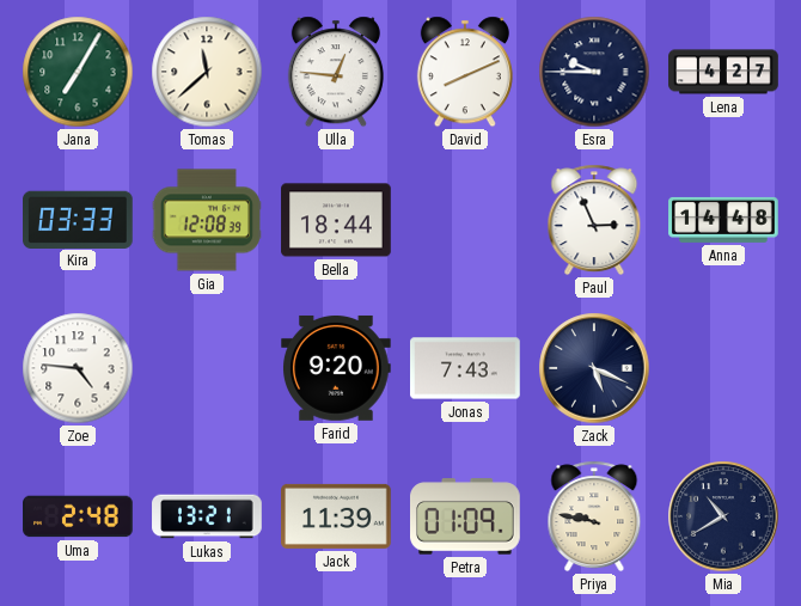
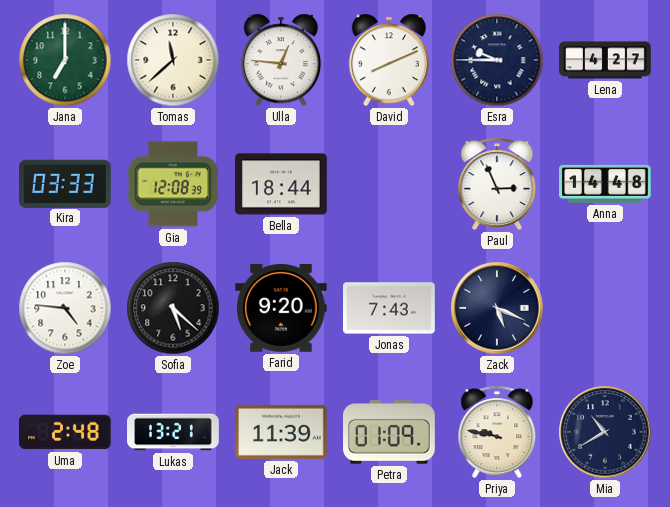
Jana: 7:05 -> 7:00
Sofia: none -> 5:22
